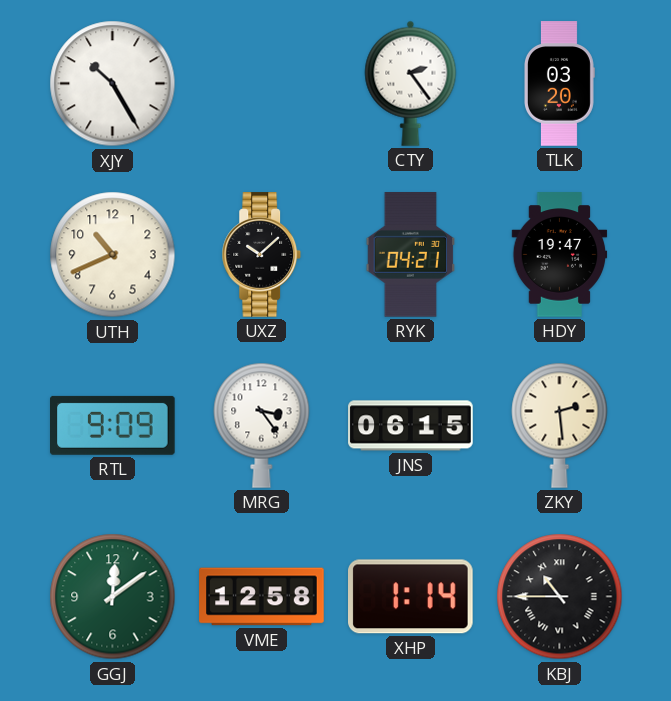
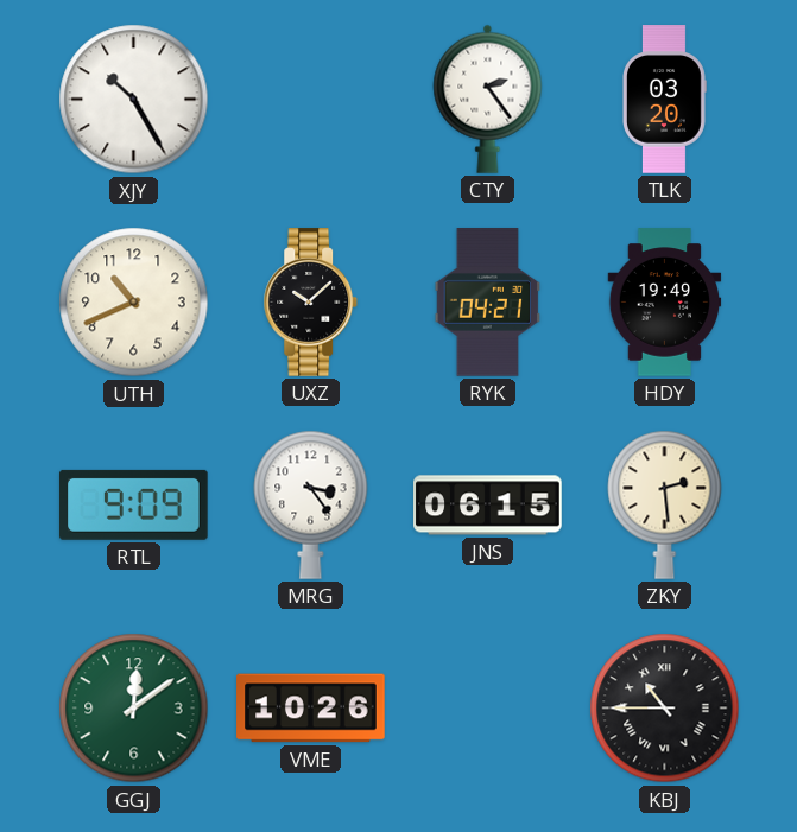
HDY: 19:47 -> 19:49
VME: 12:58 -> 10:26
XHP: 1:14 -> none
